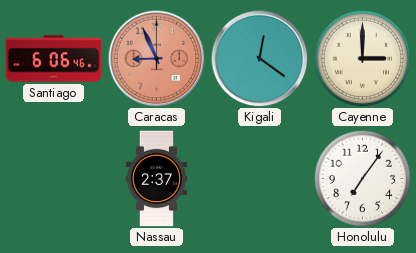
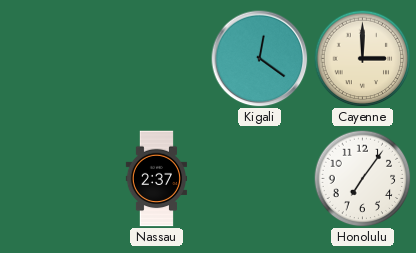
Santiago: 6:06 -> none
Caracas: 8:56 -> none
